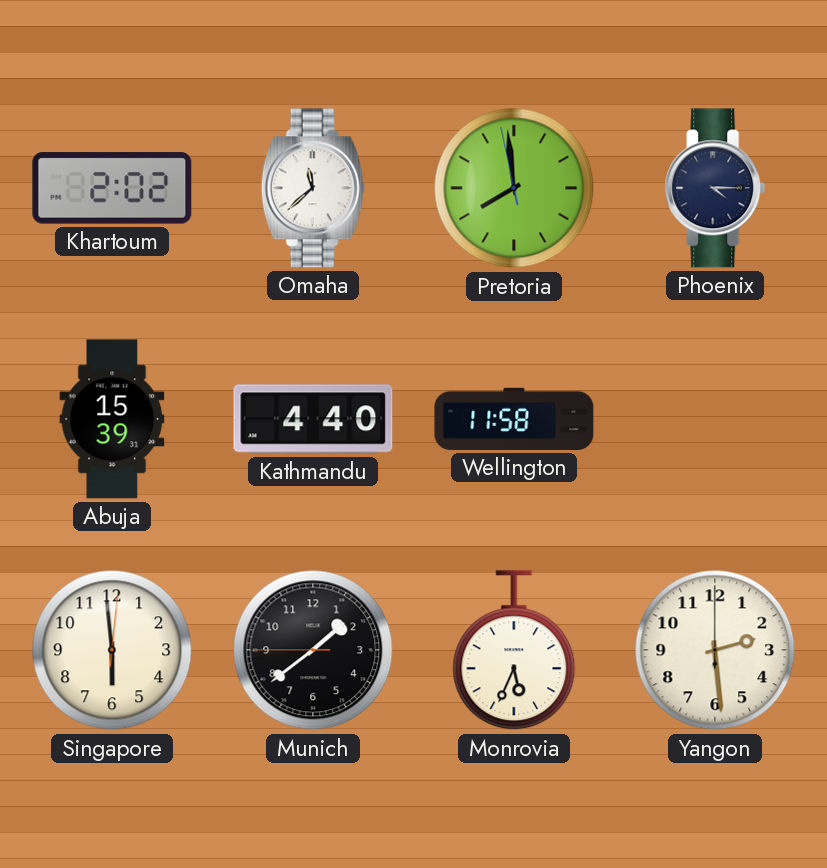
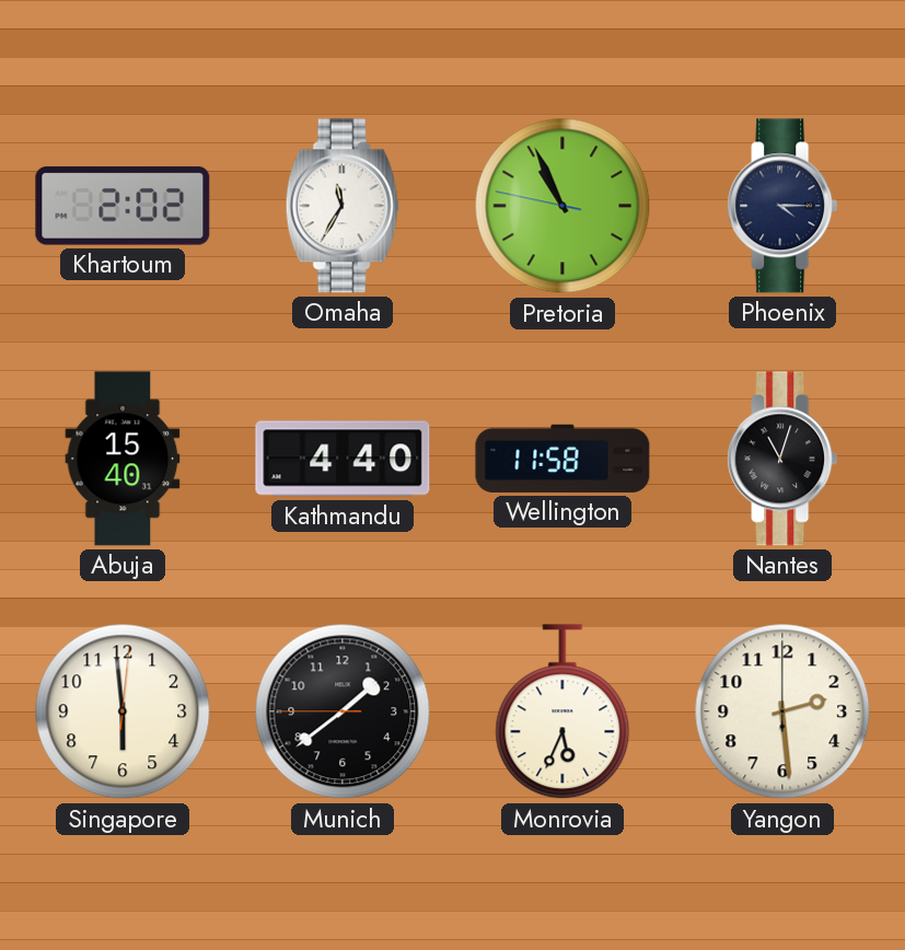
Omaha: 11:38 -> 11:35
Pretoria: 7:58 -> 10:55
Abuja: 15:39 -> 15:40
Nantes: none -> 11:03
